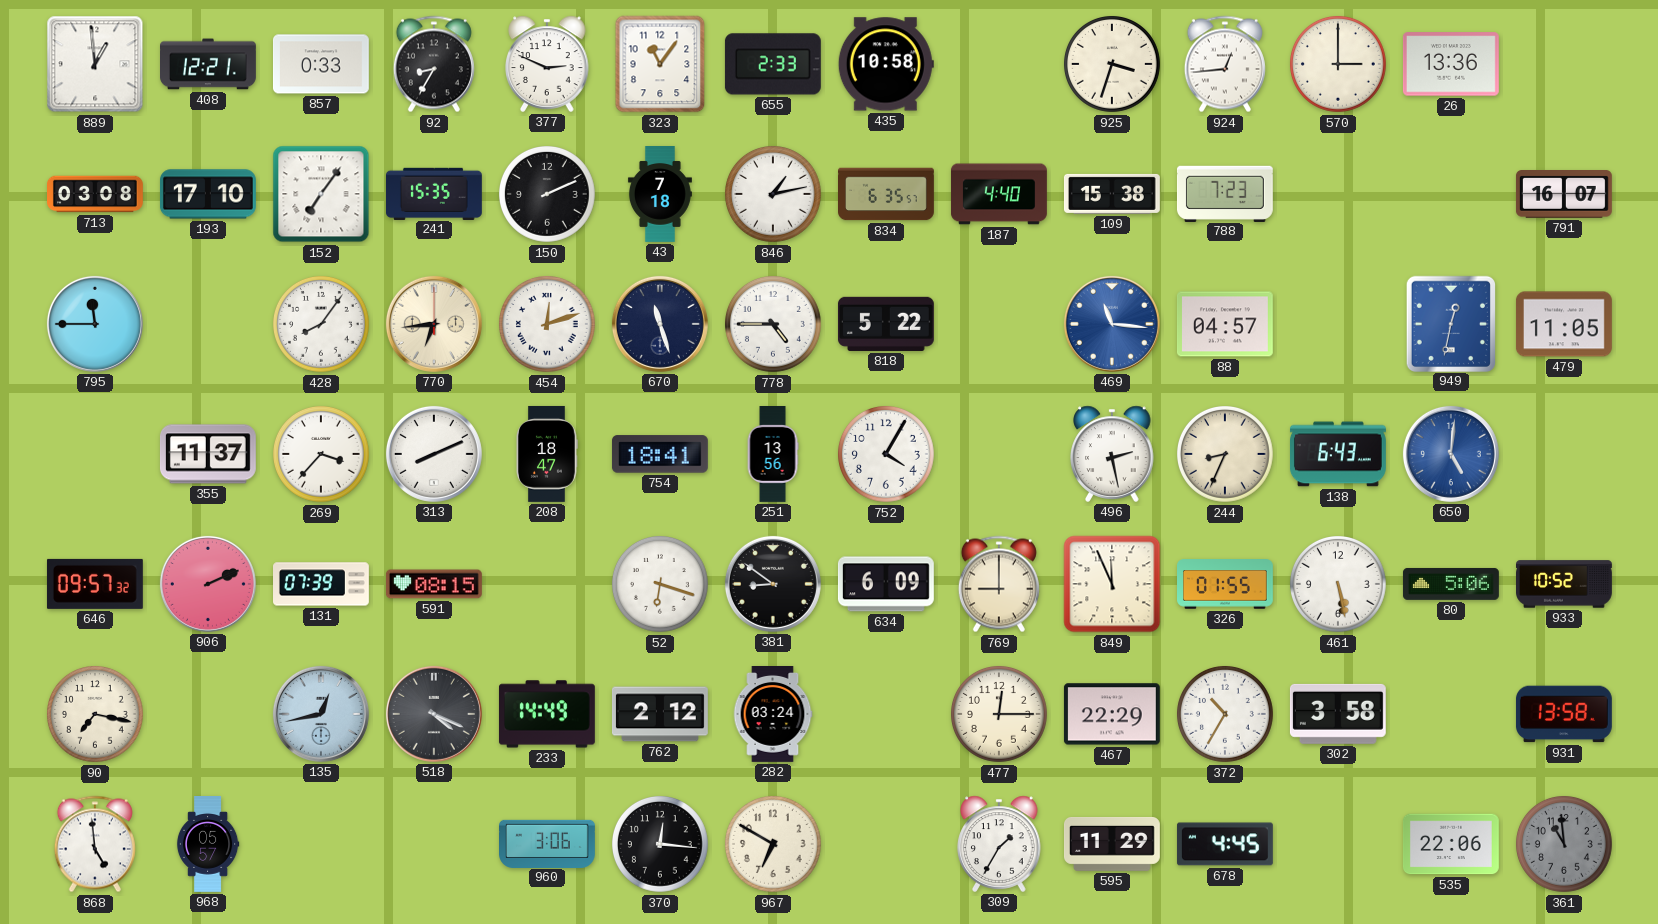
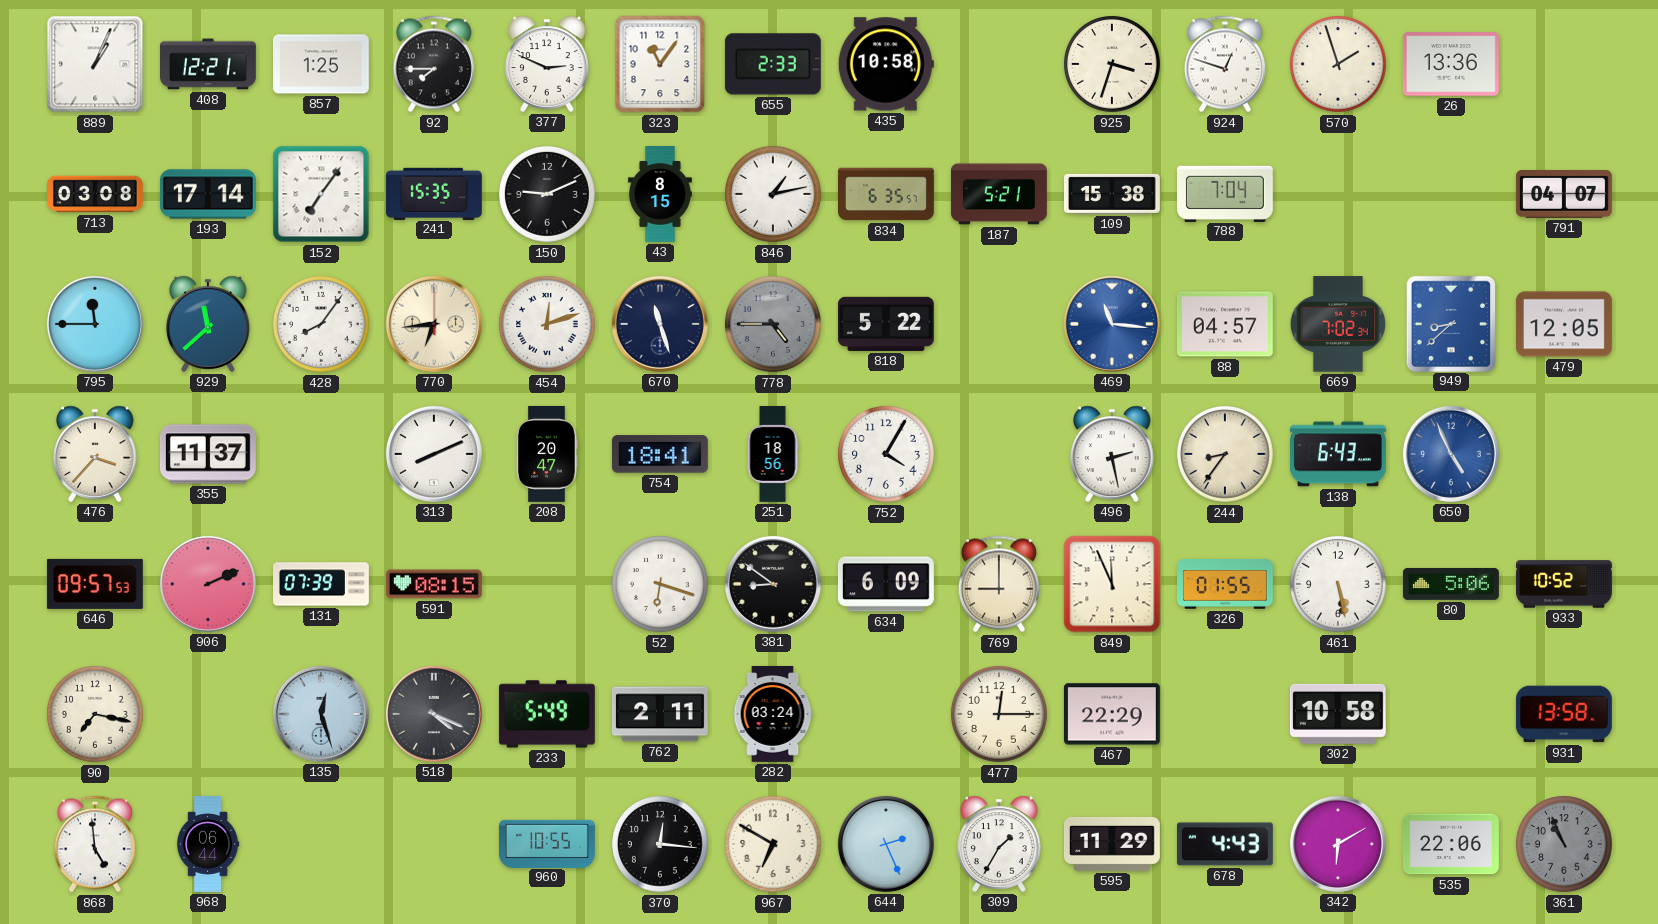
889: 12:59 -> 1:04
857: 0:33 -> 1:25
92: 8:35 -> 7:45
924: 12:44 -> 12:48
570: 3:00 -> 1:57
193: 17:10 -> 17:14
150: 2:11 -> 9:11
43: 7:18 -> 8:15
187: 4:40 -> 5:21
788: 7:23 -> 7:04
791: 16:07 -> 04:07
929: none -> 11:38
778 dial: white -> grey
669: none -> 7:02
949: 12:32 -> 8:38
479: 11:05 -> 12:05
476: none -> 3:37
269: 3:37 -> none
208: 18:47 -> 20:47
251: 13:56 -> 18:56
244: 8:34 -> 8:36
650: 5:01 -> 4:56
646: 09:57:32 -> 09:57:53
135: 12:43 -> 12:27
233: 14:49 -> 5:49
762: 2:12 -> 2:11
372: 10:35 -> none
302: 3:58 -> 10:58
968: 05:57 -> 06:44
960: 3:06 -> 10:55
644: none -> 2:26
678: 4:45 -> 4:43
342: none -> 6:10
361: 10:59 -> 10:56
